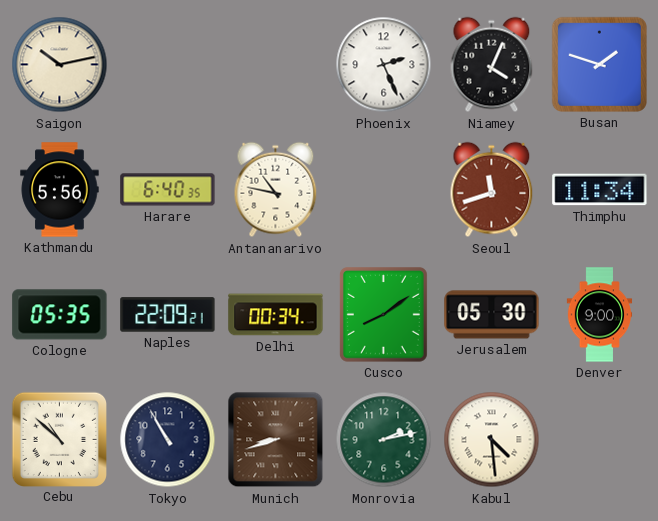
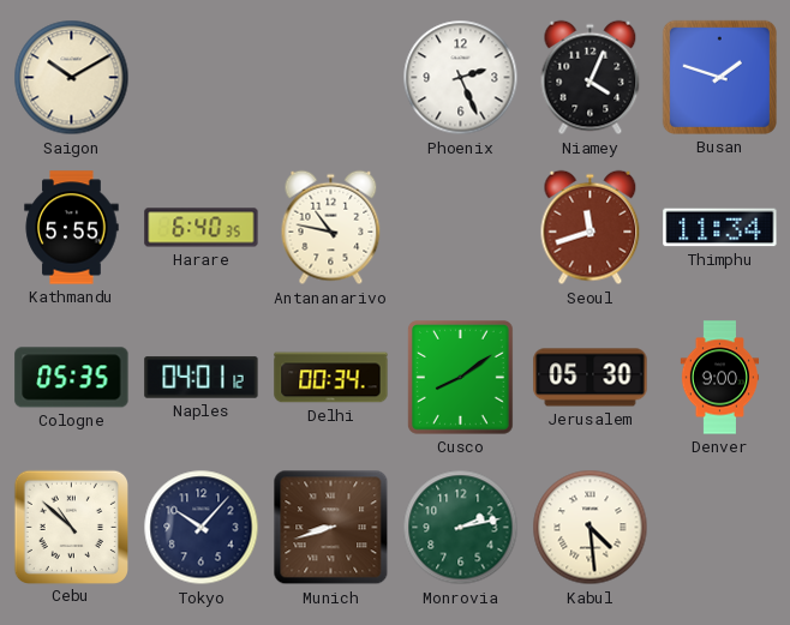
Saigon: 10:13 -> 10:10
Kathmandu: 5:56 -> 5:55
Naples: 22:09 -> 04:01
Tokyo: 10:55 -> 10:07
